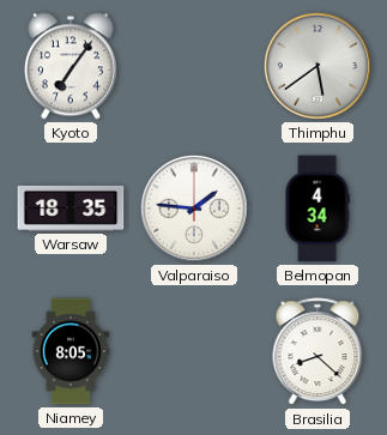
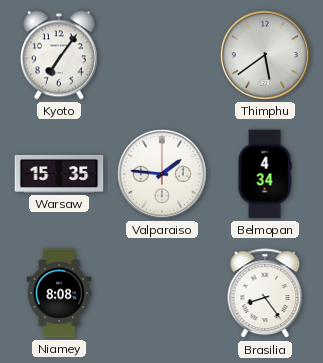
Warsaw: 18:35 -> 15:35
Niamey: 8:05 -> 8:08
Brasilia: 8:22 -> 8:24
